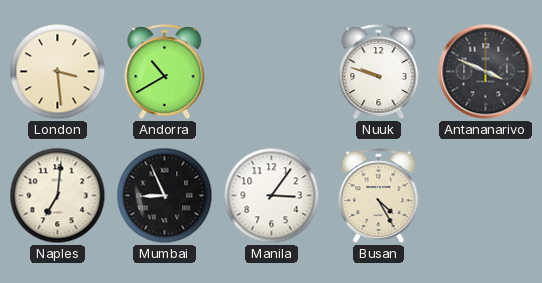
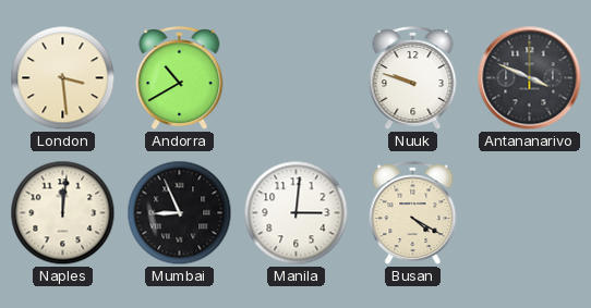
Naples: 7:01 -> 12:01
Manila: 3:06 -> 3:01
Busan: 4:25 -> 4:20
